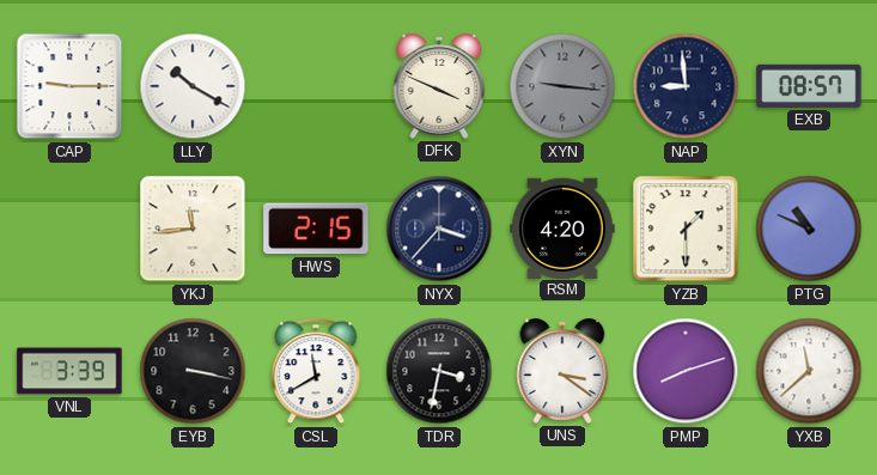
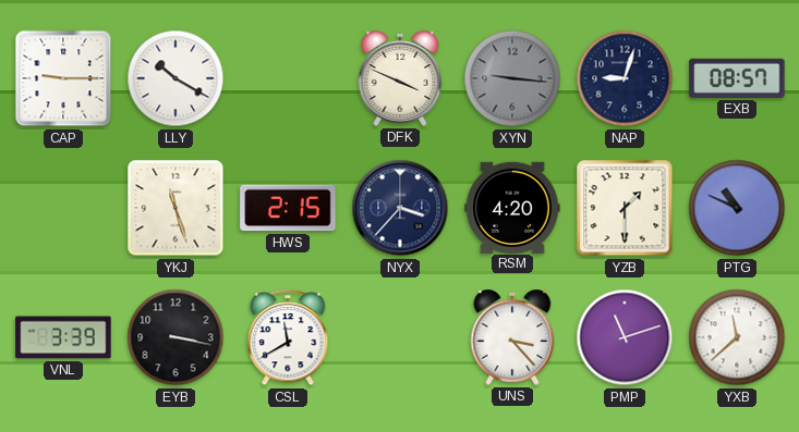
NAP: 8:59 -> 9:03
YKJ: 11:44 -> 11:27
TDR: 3:32 -> none
UNS: 3:21 -> 3:23
PMP: 8:12 -> 11:12
